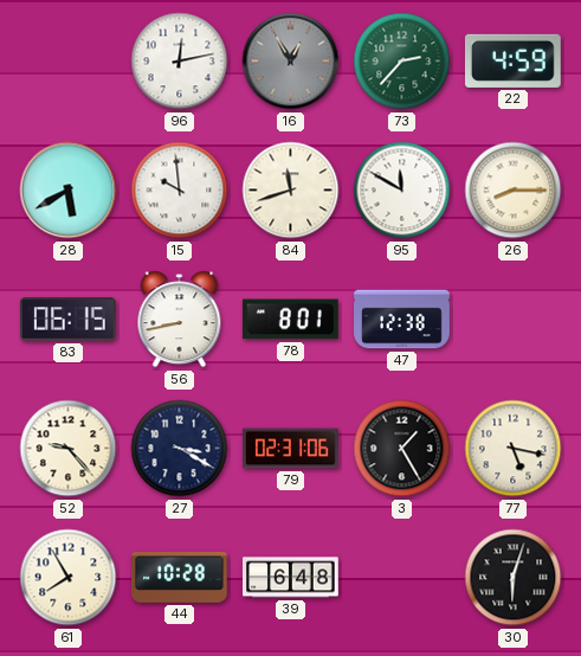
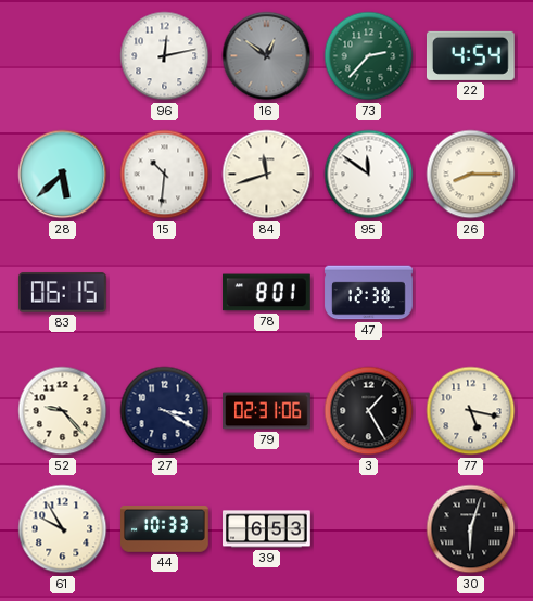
16: 12:55 -> 12:51
22: 4:59 -> 4:54
28: 5:40 -> 5:38
15: 9:59 -> 10:31
95: 11:50 -> 11:51
56: 8:43 -> none
61: 7:55 -> 9:55
44: 10:28 -> 10:33
39: 6:48 -> 6:53
